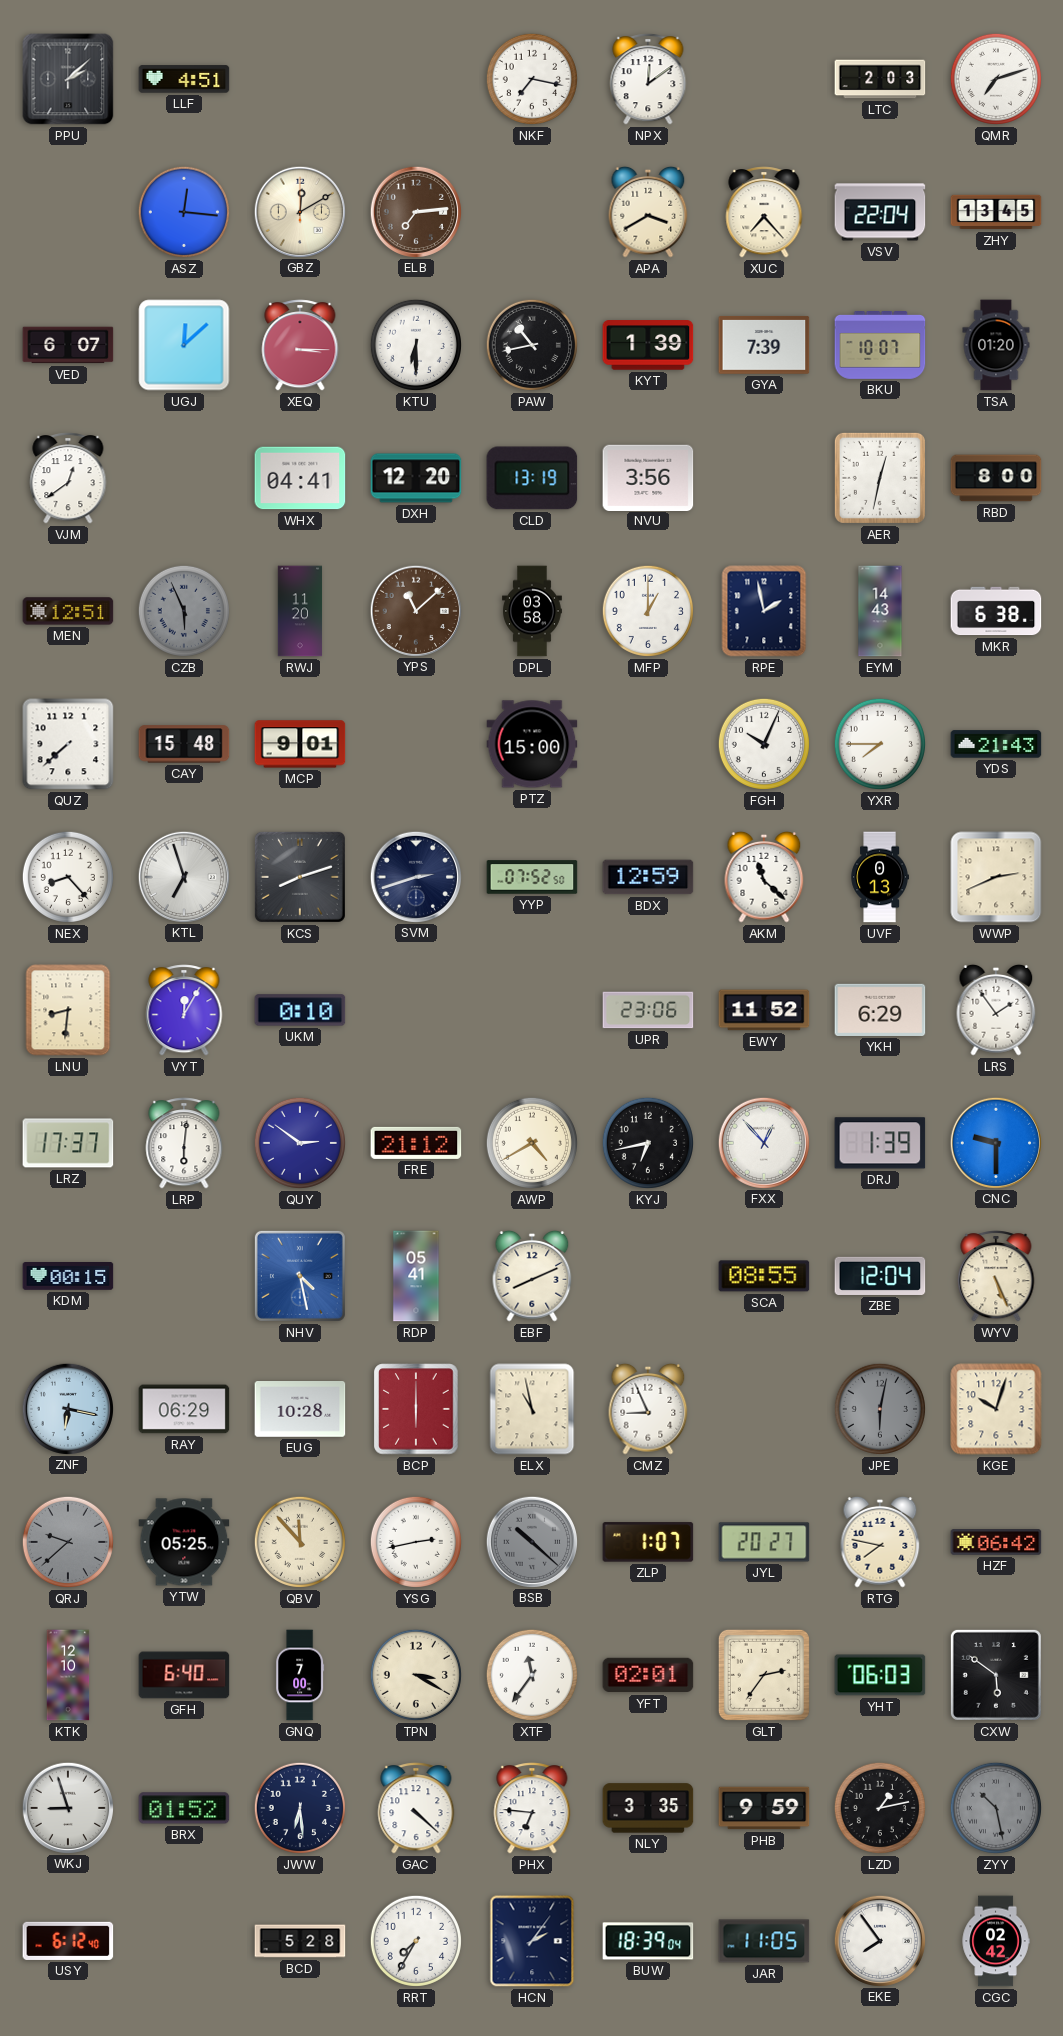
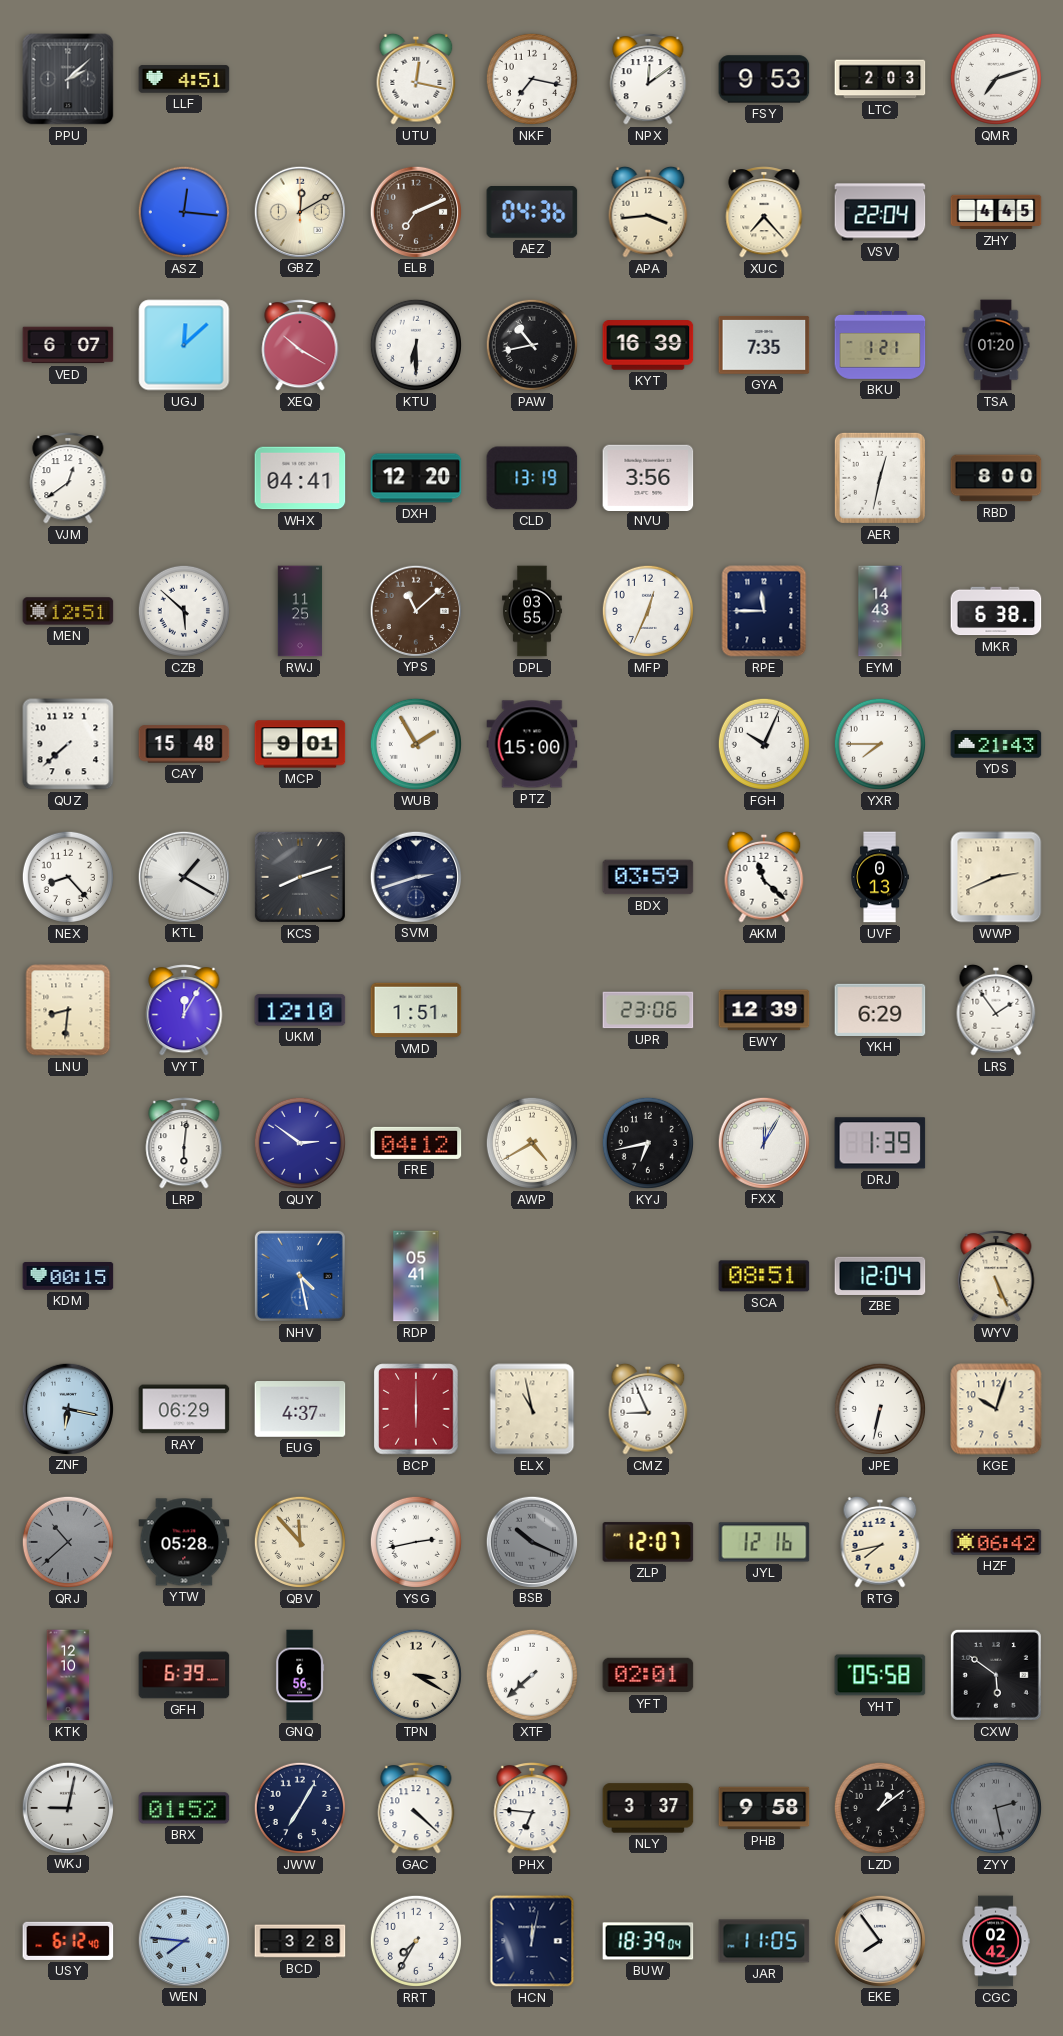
UTU: none -> 12:17
FSY: none -> 9:53
ELB: 7:14 -> 7:11
AEZ: none -> 04:36
APA: 3:40 -> 3:44
ZHY: 13:45 -> 4:45
XEQ: 3:15 -> 10:20
KYT: 1:39 -> 16:39
GYA: 7:39 -> 7:35
BKU: 10:07 -> 1:21
CZB: 5:56 -> 5:52
CZB dial: grey -> white
RWJ: 11:20 -> 11:25
DPL: 03:58 -> 03:55
MFP: 1:00 -> 12:34
RPE: 1:58 -> 11:45
WUB: none -> 1:55
KTL: 6:57 -> 1:20
YYP: 07:52 -> none
BDX: 12:59 -> 03:59
UKM: 0:10 -> 12:10
VMD: none -> 1:51
EWY: 11:52 -> 12:39
LRZ: 17:37 -> none
FRE: 21:12 -> 04:12
FXX: 12:53 -> 12:05
CNC: 9:30 -> none
EBF: 8:11 -> none
SCA: 08:55 -> 08:51
EUG: 10:28 -> 4:37
JPE: 6:02 -> 6:32
JPE dial: grey -> white
QRJ: 9:38 -> 10:38
YTW: 05:25 -> 05:28
BSB: 10:22 -> 10:19
ZLP: 1:07 -> 12:07
JYL: 20:27 -> 12:16
RTG: 7:47 -> 7:43
GFH: 6:40 -> 6:39
GNQ: 7:00 -> 6:56
XTF: 11:36 -> 7:38
GLT: 2:36 -> none
YHT: 06:03 -> 05:58
WKJ: 8:57 -> 9:02
JWW: 6:29 -> 7:05
NLY: 3:35 -> 3:37
PHB: 9:59 -> 9:58
LZD: 1:13 -> 1:09
ZYY: 10:28 -> 2:28
WEN: none -> 7:46
BCD: 5:28 -> 3:28
HCN: 2:06 -> 12:02
